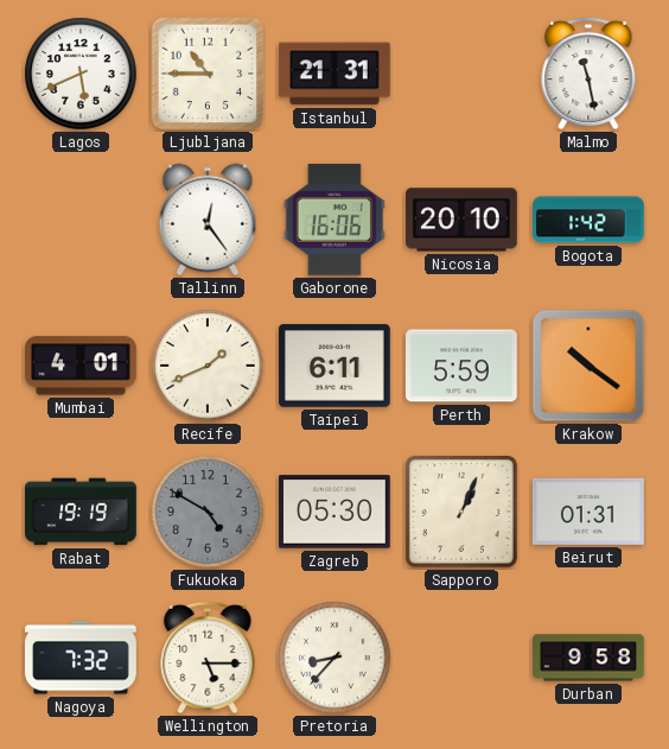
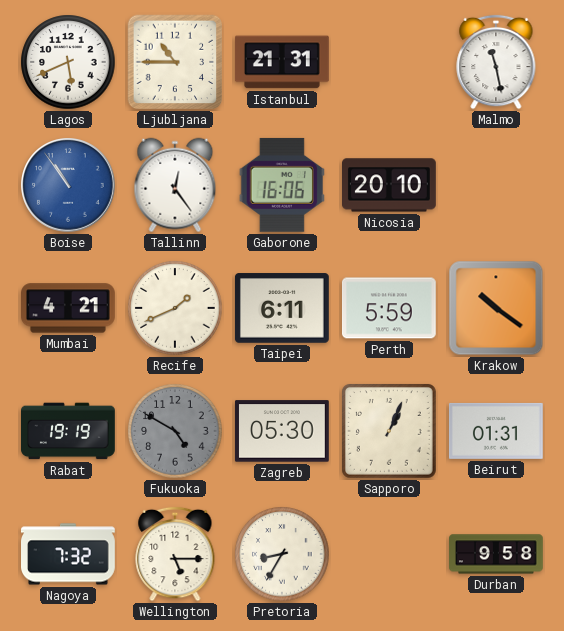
Boise: none -> 10:54
Bogota: 1:42 -> none
Mumbai: 4:01 -> 4:21
Pretoria: 8:37 -> 8:35
